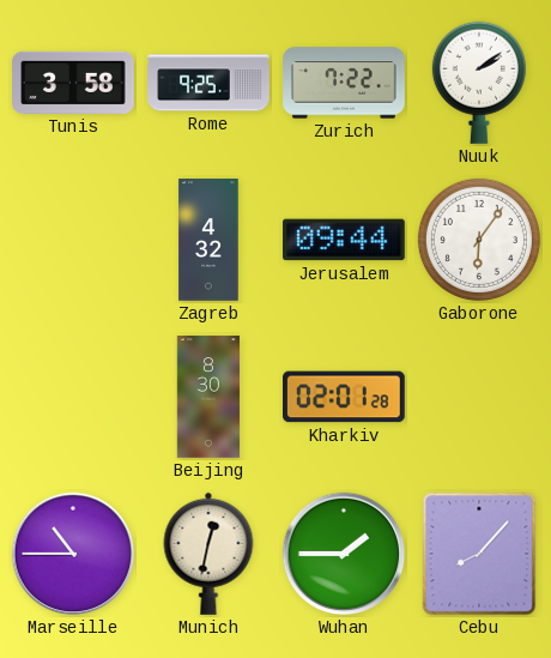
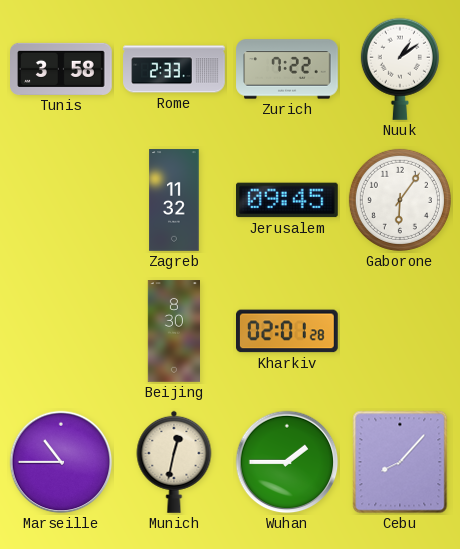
Rome: 9:25 -> 2:33
Nuuk: 2:09 -> 1:09
Zagreb: 4:32 -> 11:32
Jerusalem: 09:44 -> 09:45
